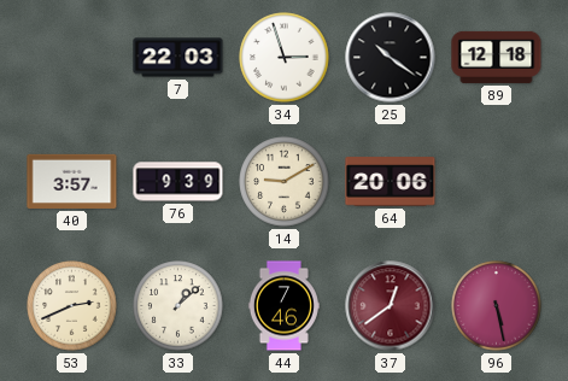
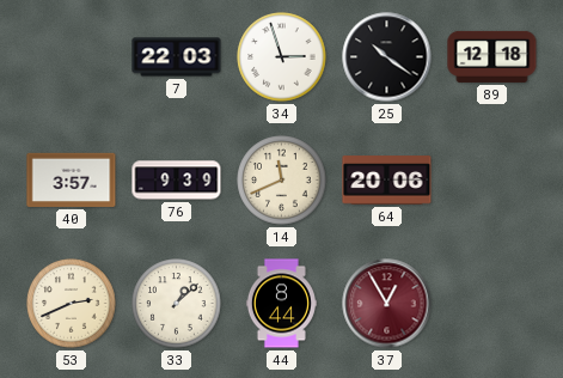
14: 9:10 -> 11:41
44: 7:46 -> 8:44
37: 12:39 -> 12:55
96: 5:28 -> none
